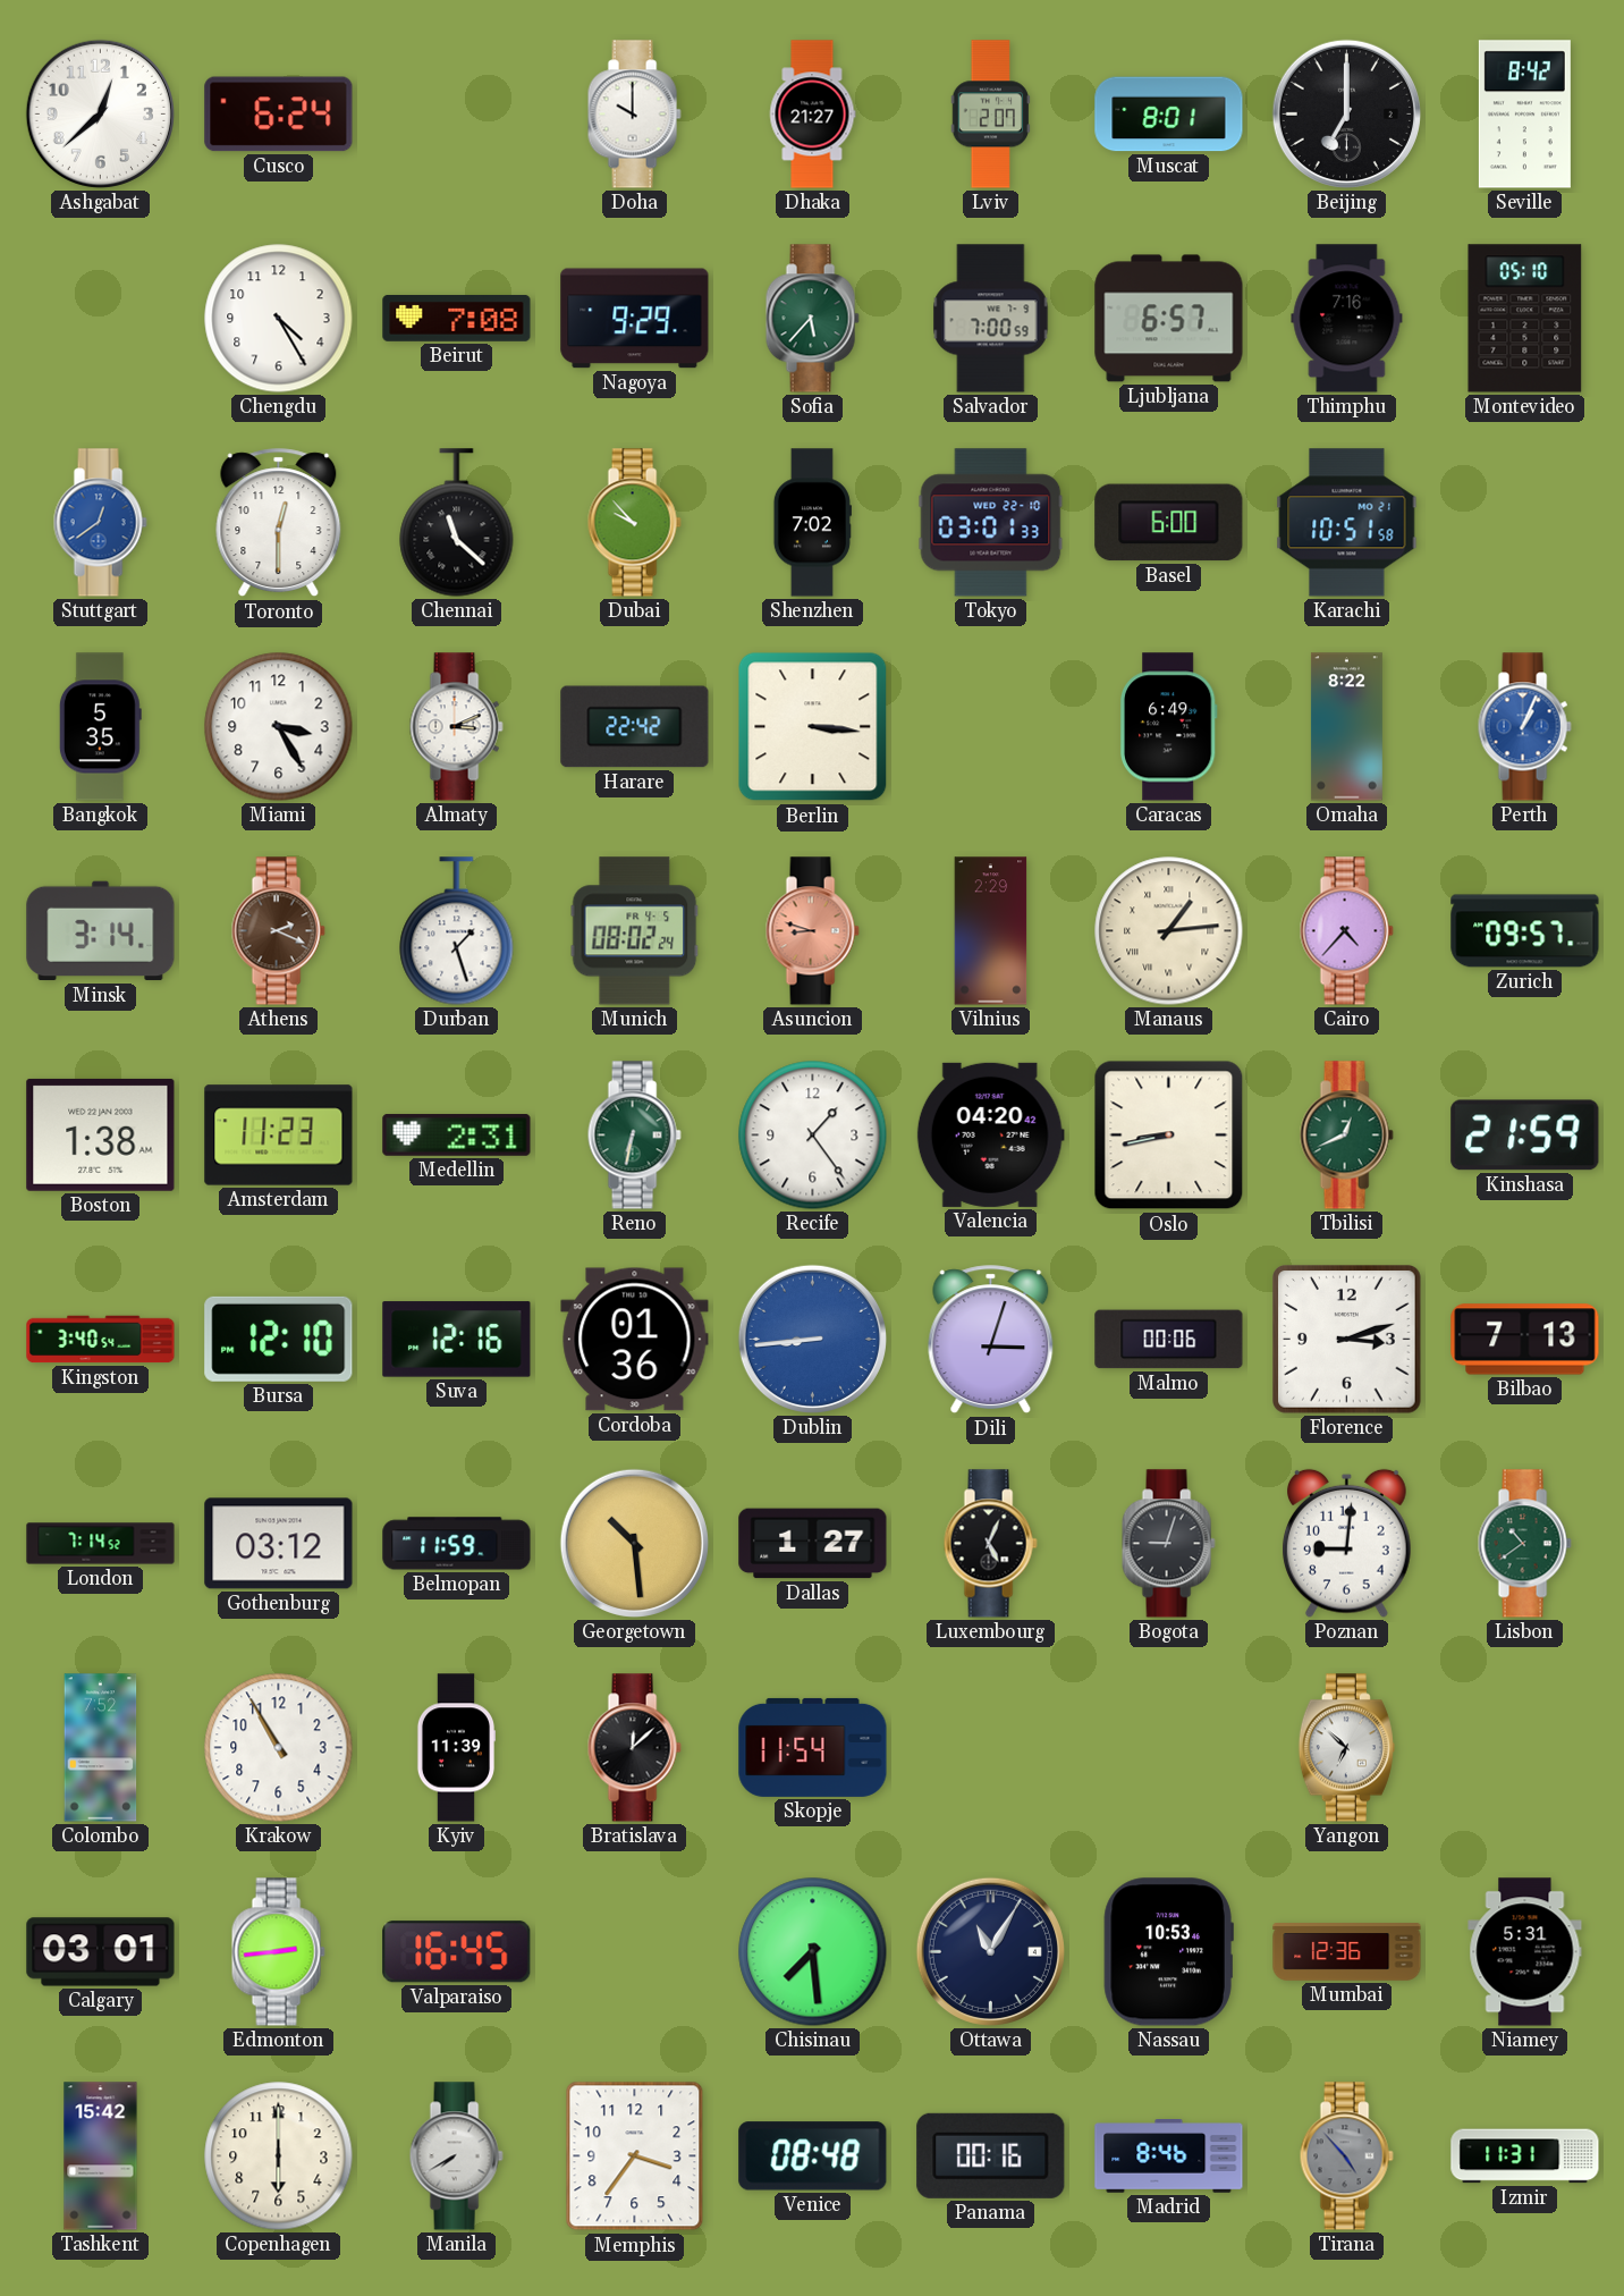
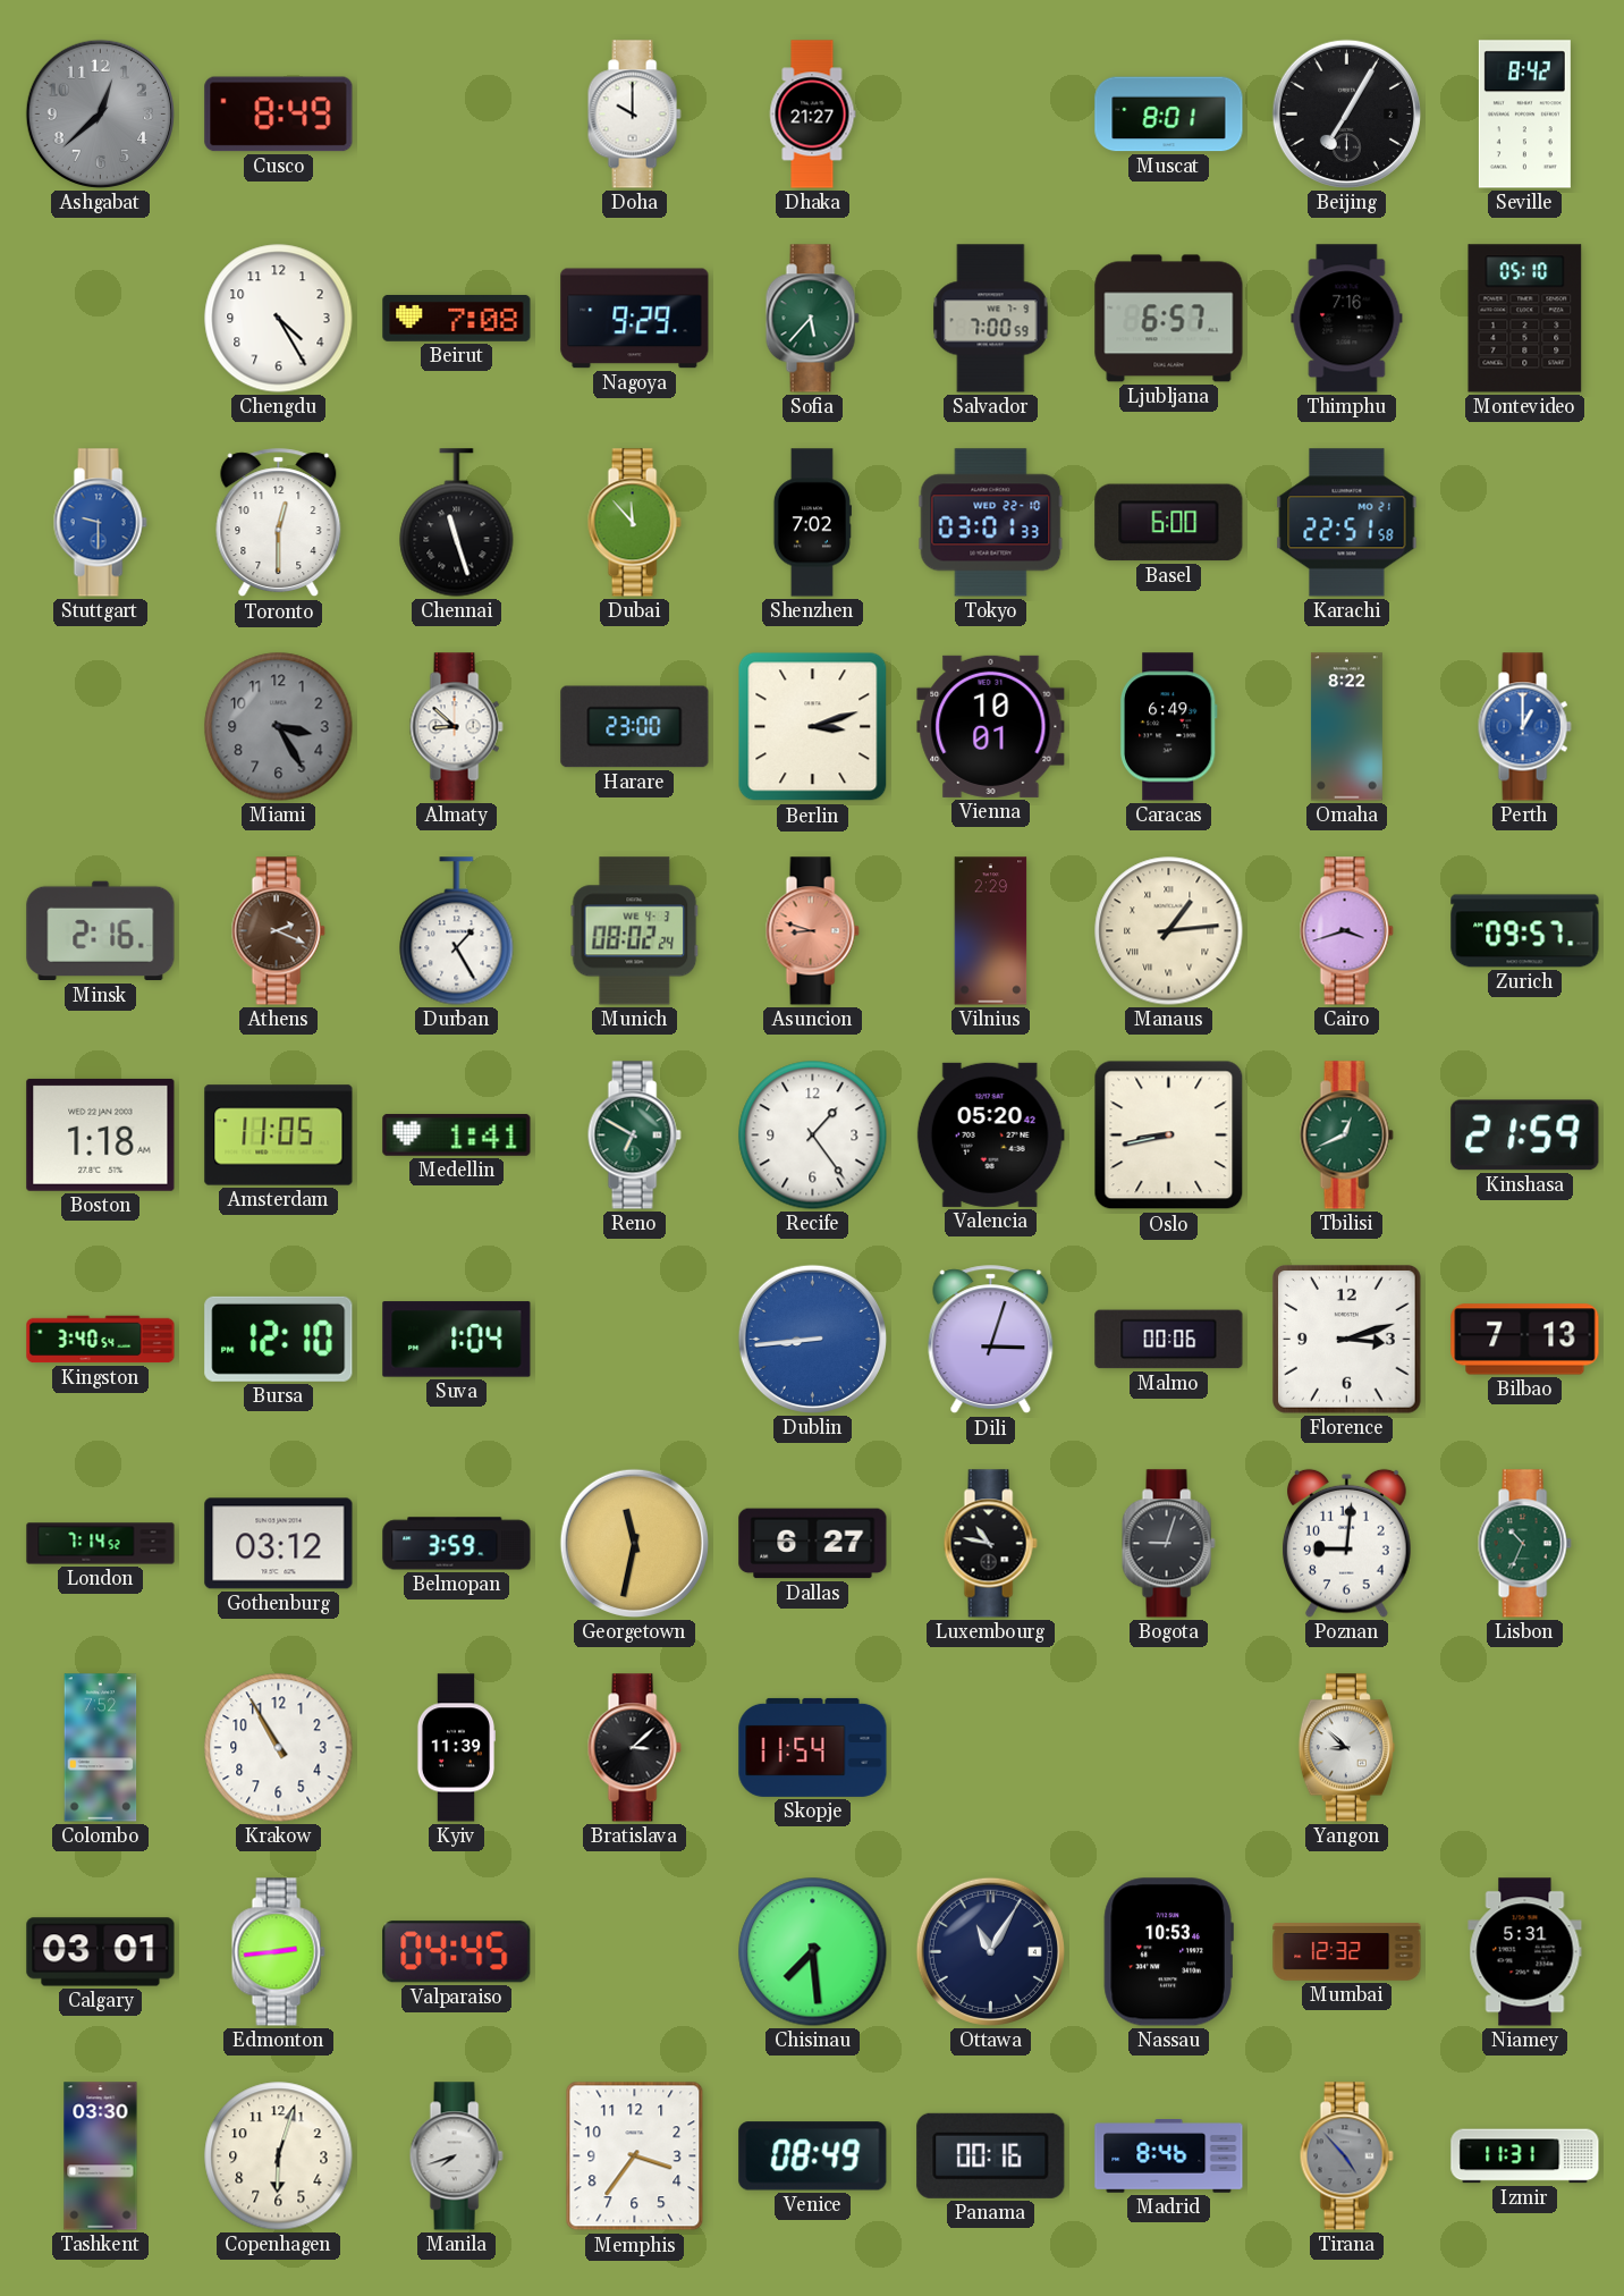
Ashgabat dial: white -> grey
Cusco: 6:24 -> 8:49
Lviv: 2:07 -> none
Beijing: 7:00 -> 7:05
Stuttgart: 12:39 -> 9:30
Chennai: 11:22 -> 11:27
Dubai: 9:53 -> 11:53
Karachi: 10:51 -> 22:51
Bangkok: 5:35 -> none
Miami dial: white -> grey
Almaty: 3:11 -> 8:52
Harare: 22:42 -> 23:00
Berlin: 3:16 -> 3:12
Vienna: none -> 10:01
Perth: 1:04 -> 1:00
Minsk: 3:14 -> 2:16
Durban: 1:27 -> 1:25
Munich date: FR 4-5 -> WE 4-3
Cairo: 4:37 -> 3:42
Boston: 1:38 -> 1:18
Amsterdam: 11:23 -> 11:05
Medellin: 2:31 -> 1:41
Reno: 6:32 -> 6:50
Valencia: 04:20 -> 05:20
Suva: 12:16 -> 1:04
Cordoba: 01:36 -> none
Belmopan: 11:59 -> 3:59
Georgetown: 10:29 -> 11:32
Dallas: 1:27 -> 6:27
Luxembourg: 5:04 -> 10:47
Lisbon: 10:39 -> 10:34
Bratislava: 12:08 -> 3:08
Yangon: 6:52 -> 8:52
Valparaiso: 16:45 -> 04:45
Mumbai: 12:36 -> 12:32
Tashkent: 15:42 -> 03:30
Copenhagen: 6:00 -> 6:03
Manila: 7:40 -> 7:42
Venice: 08:48 -> 08:49
